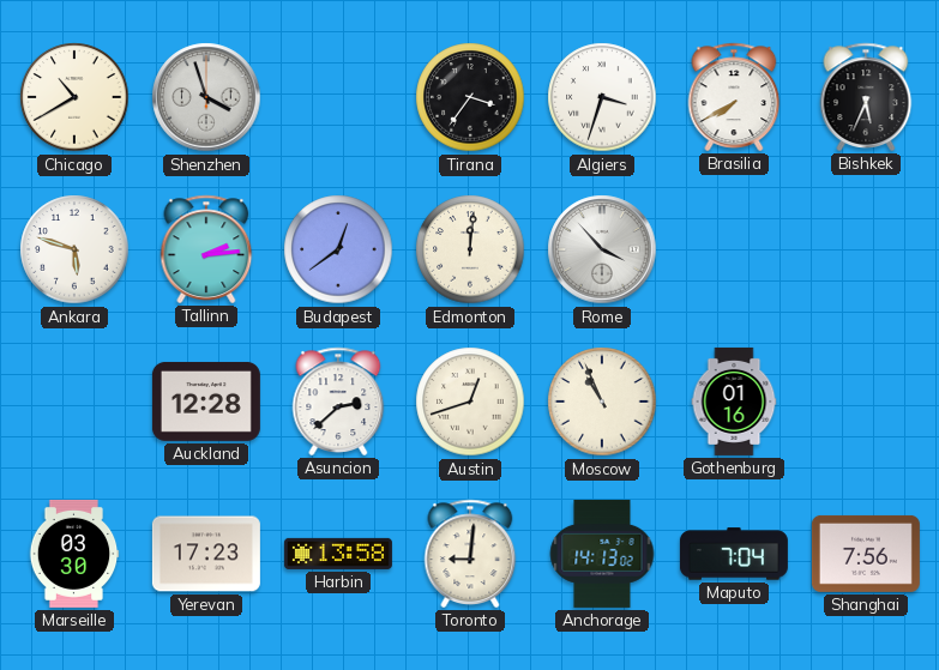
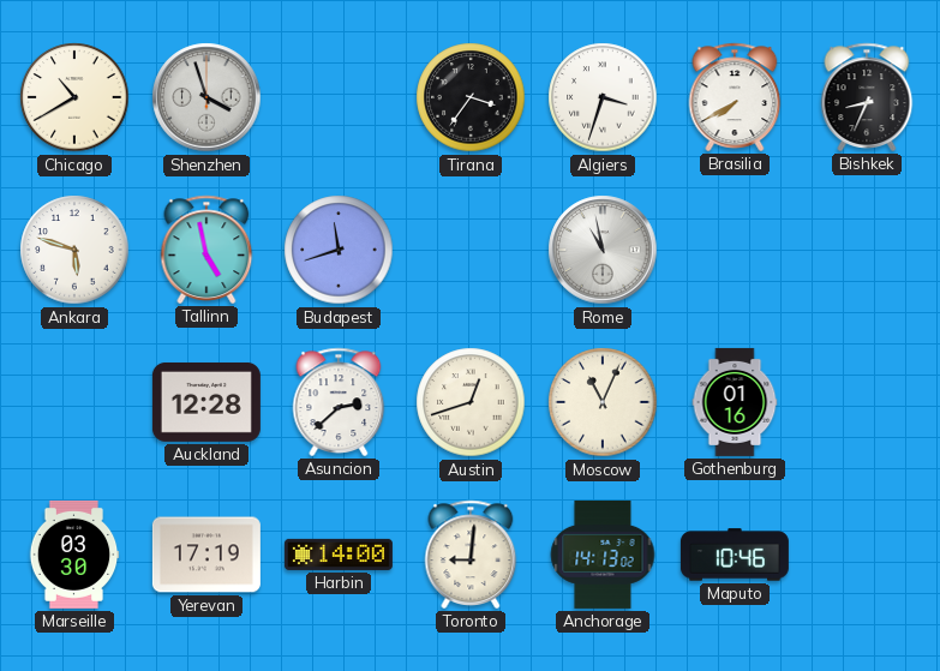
Bishkek: 5:34 -> 8:34
Tallinn: 2:14 -> 4:58
Budapest: 12:39 -> 11:42
Edmonton: 12:01 -> none
Rome: 3:53 -> 10:58
Moscow: 10:56 -> 11:04
Yerevan: 17:23 -> 17:19
Harbin: 13:58 -> 14:00
Maputo: 7:04 -> 10:46
Shanghai: 7:56 -> none
